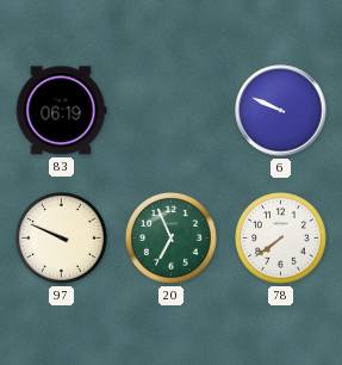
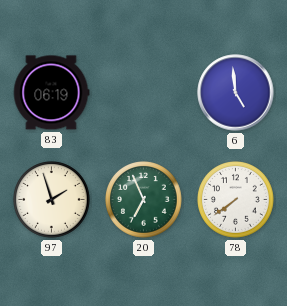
6: 9:49 -> 4:59
97: 9:49 -> 1:57
